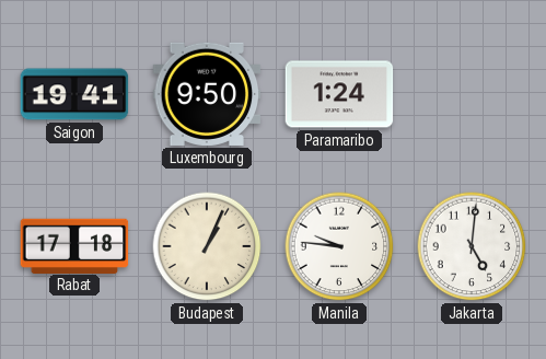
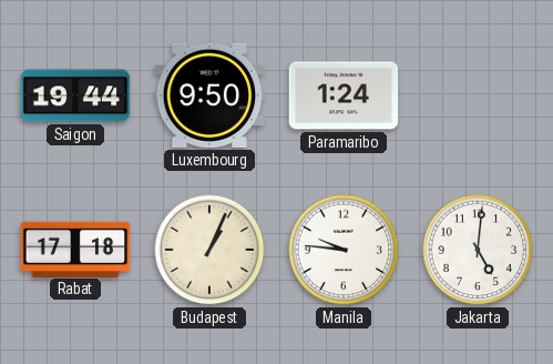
Saigon: 19:41 -> 19:44
